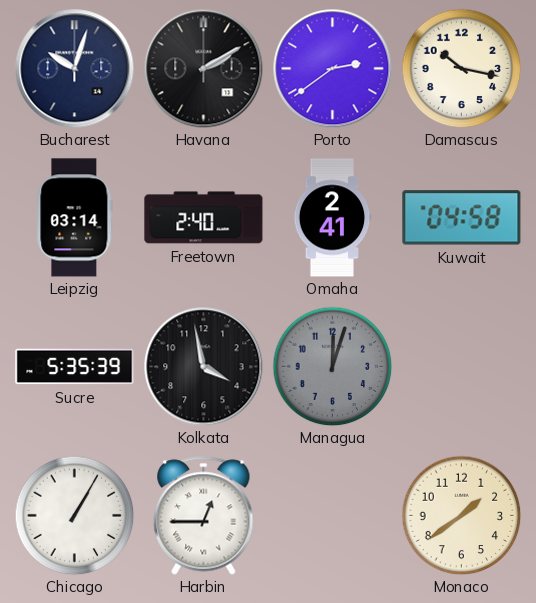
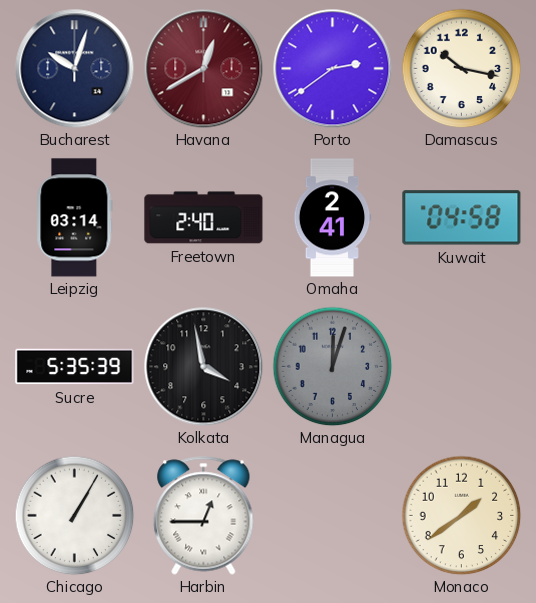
Havana: 2:10 -> 12:40
Havana dial: black -> burgundy
